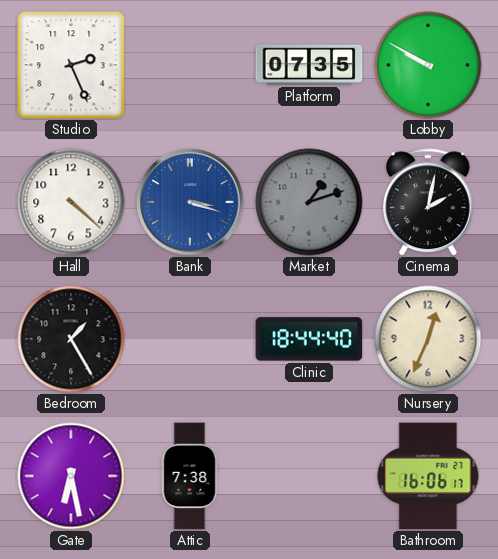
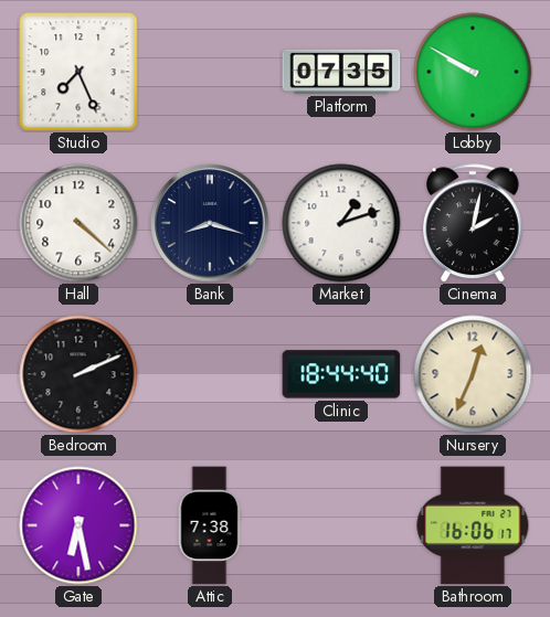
Studio: 2:26 -> 7:26
Bank: 3:18 -> 8:18
Bank dial: blue -> navy
Market dial: grey -> white
Bedroom: 1:25 -> 2:11
